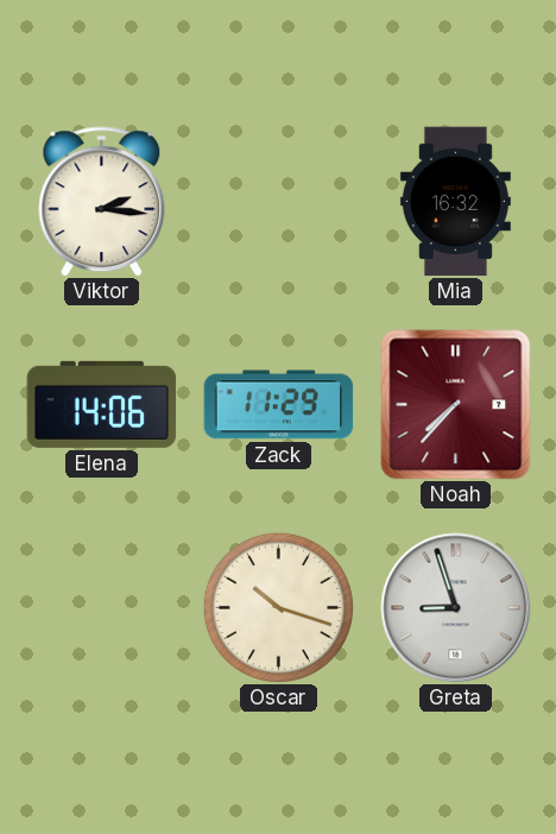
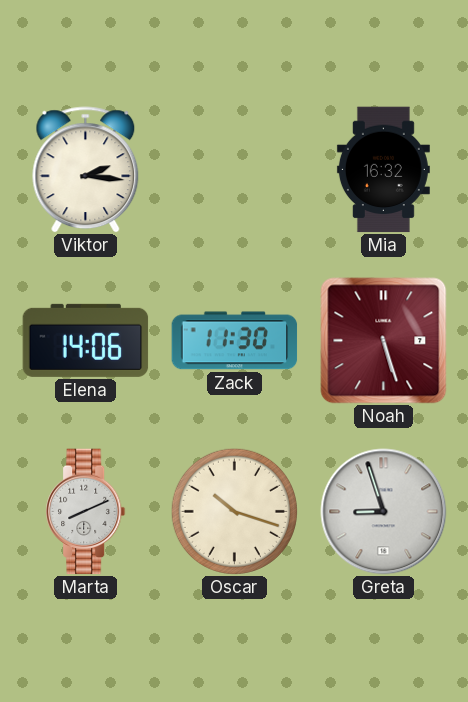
Zack: 11:29 -> 11:30
Noah: 7:37 -> 5:27
Marta: none -> 8:11
